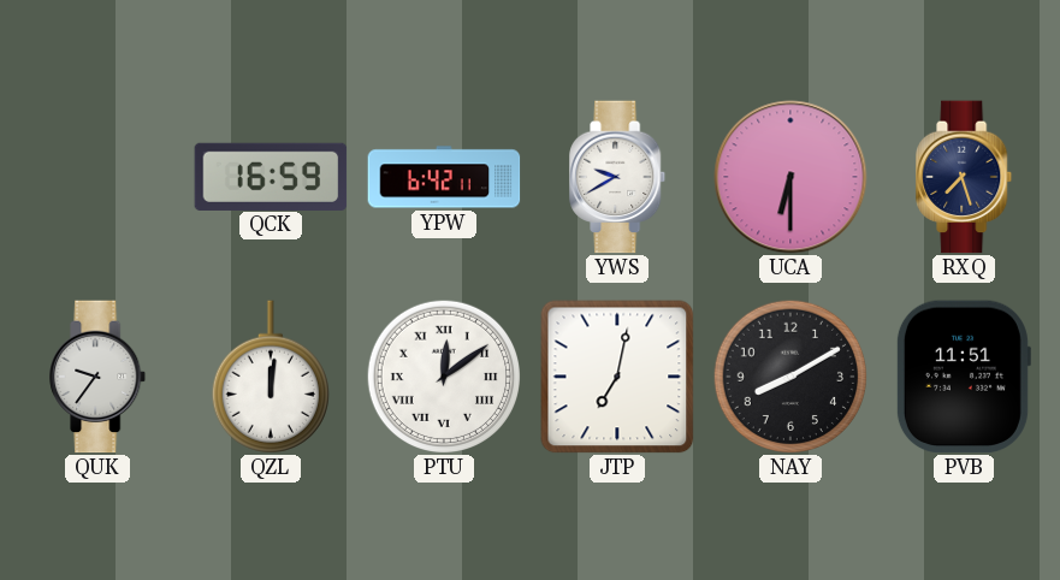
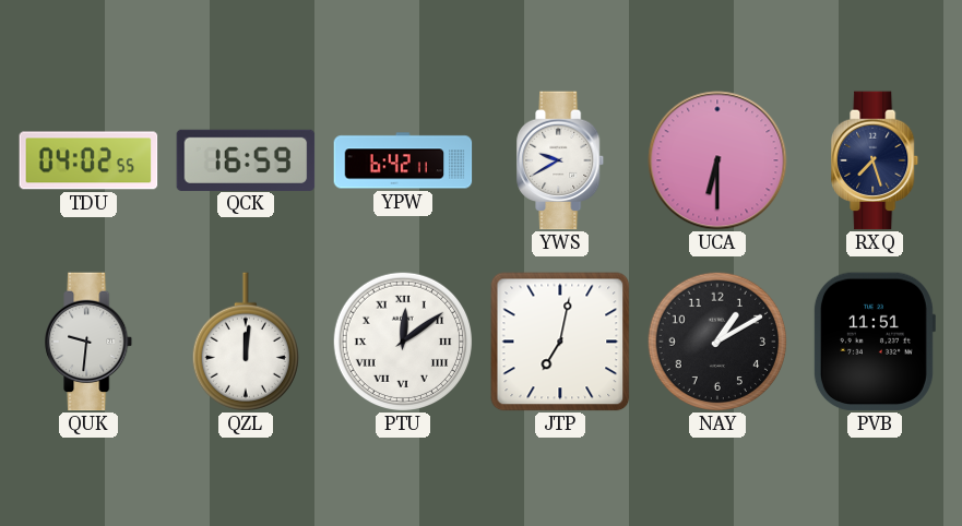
TDU: none -> 04:02
QUK: 9:36 -> 9:31
NAY: 8:10 -> 1:10
